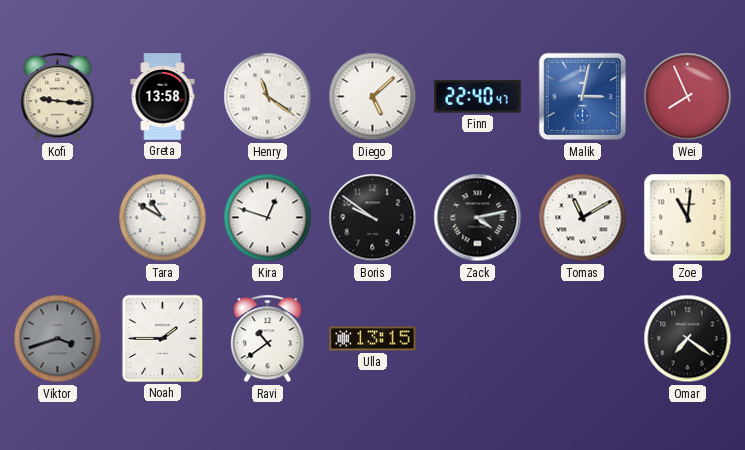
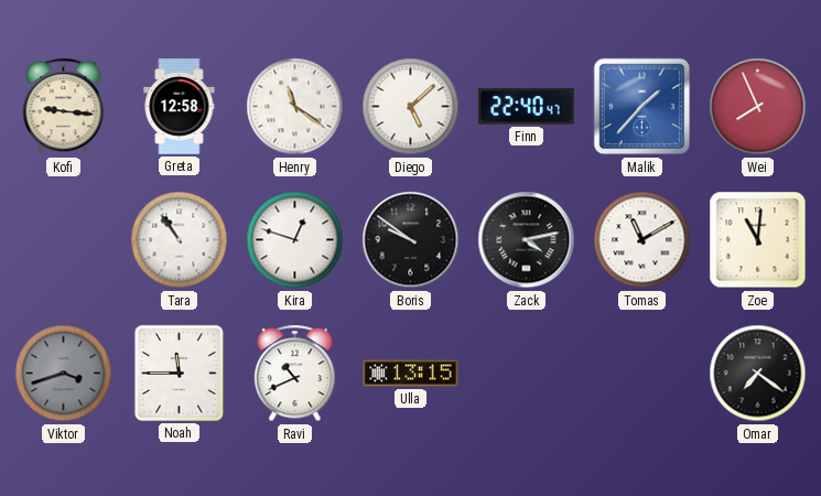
Greta: 13:58 -> 12:58
Malik: 3:02 -> 1:37
Tara: 10:50 -> 10:54
Noah: 1:45 -> 11:45
Ravi: 10:39 -> 10:41
